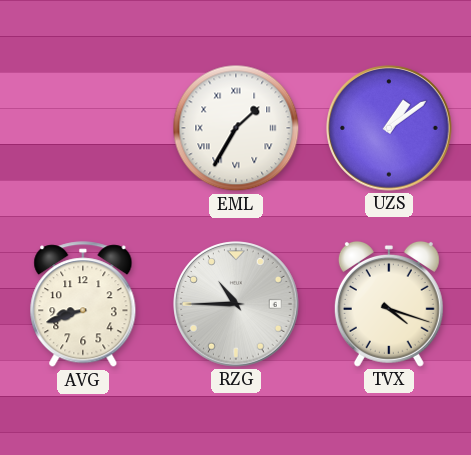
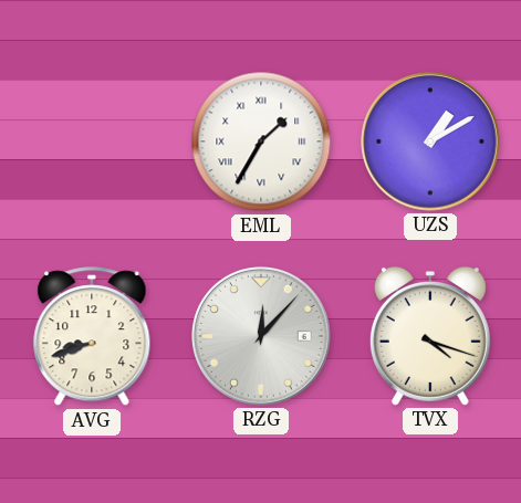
UZS: 1:09 -> 1:10
RZG: 10:45 -> 12:07
